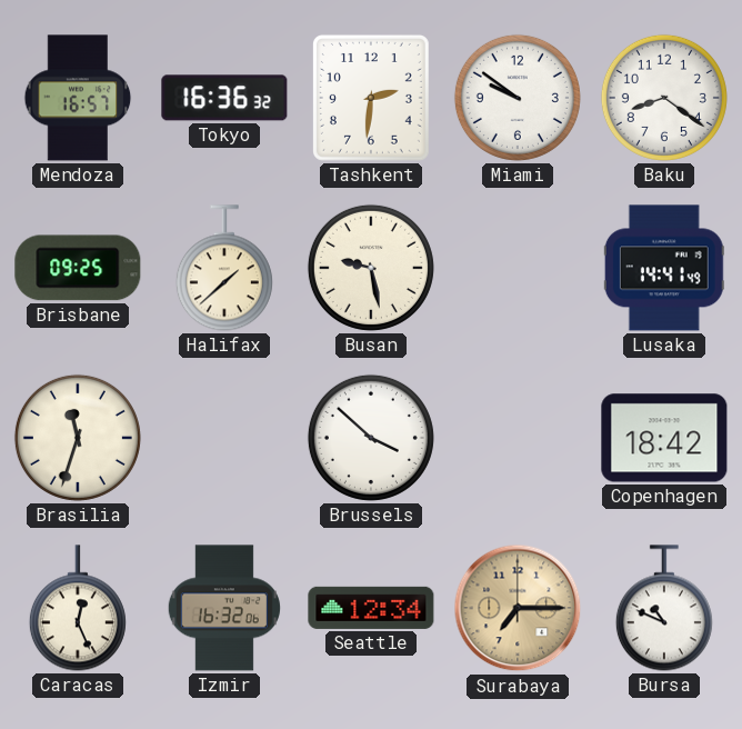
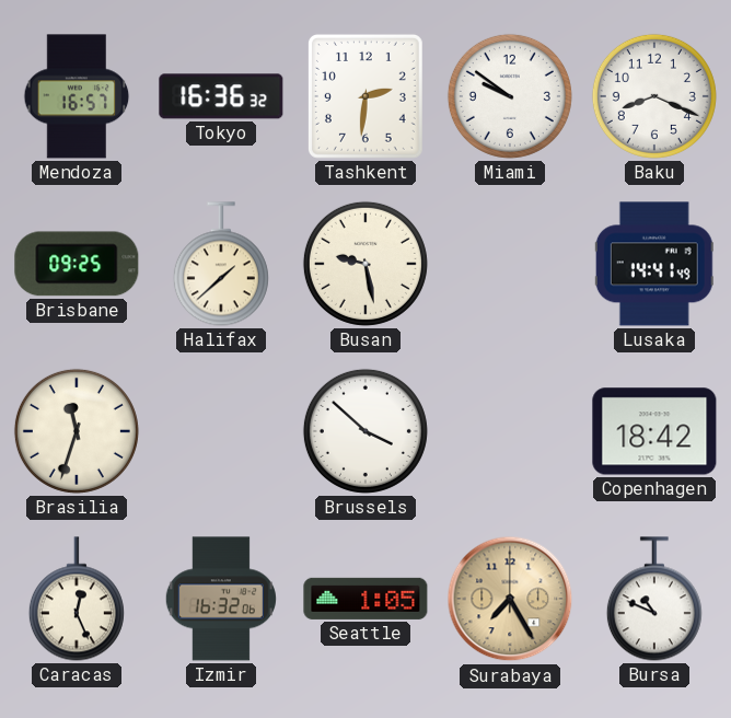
Baku: 8:21 -> 8:19
Seattle: 12:34 -> 1:05
Surabaya: 7:15 -> 7:25
